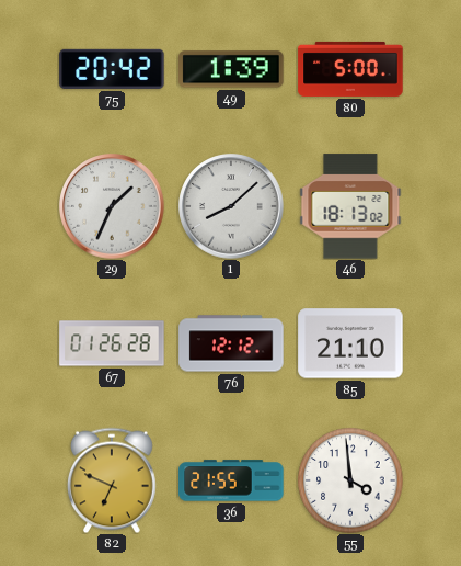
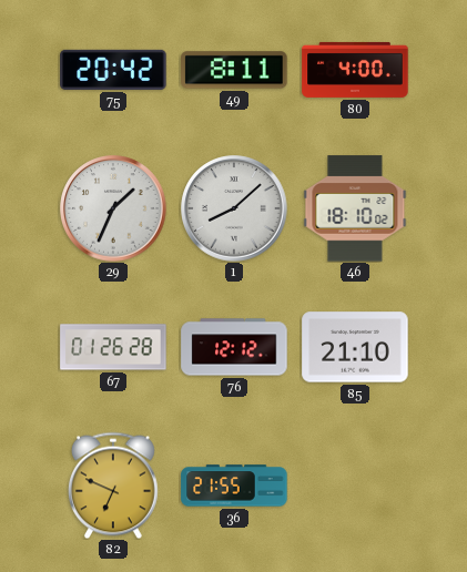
49: 1:39 -> 8:11
80: 5:00 -> 4:00
46: 18:13 -> 18:10
55: 3:59 -> none
